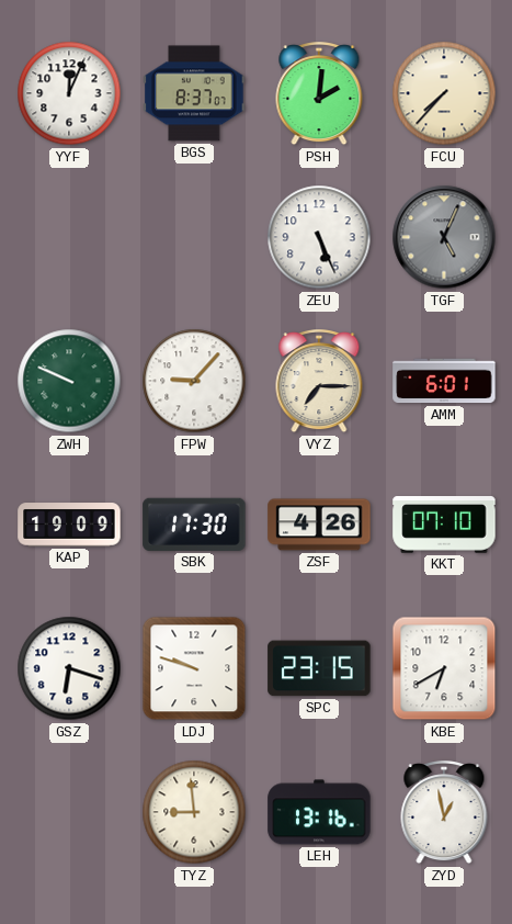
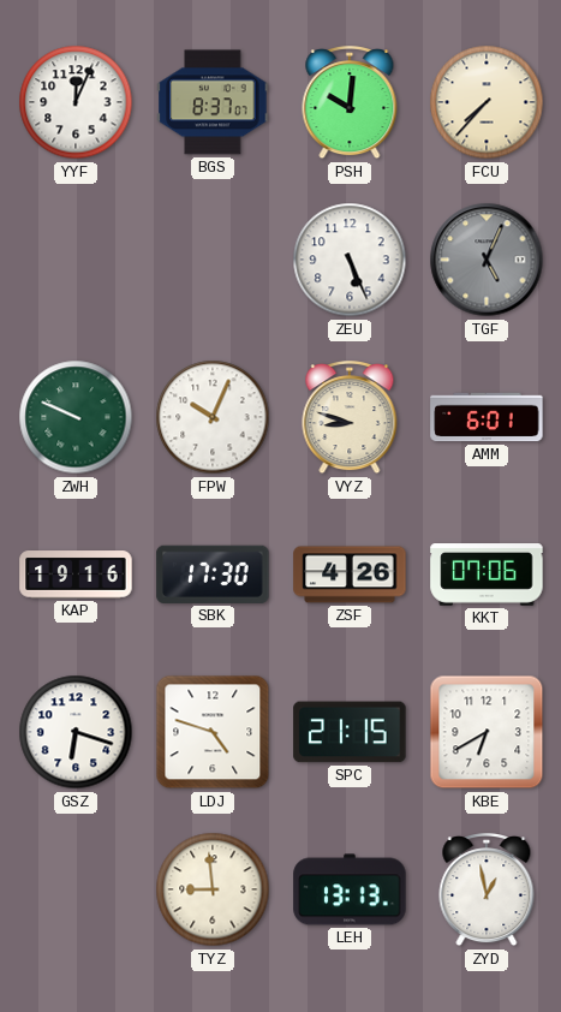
PSH: 2:01 -> 10:01
FPW: 9:07 -> 10:04
VYZ: 7:15 -> 8:48
KAP: 19:09 -> 19:16
KKT: 07:10 -> 07:06
LDJ: 9:48 -> 4:48
SPC: 23:15 -> 21:15
LEH: 13:16 -> 13:13
